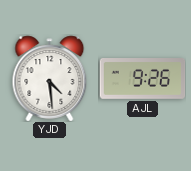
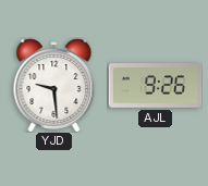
YJD: 4:29 -> 9:29
